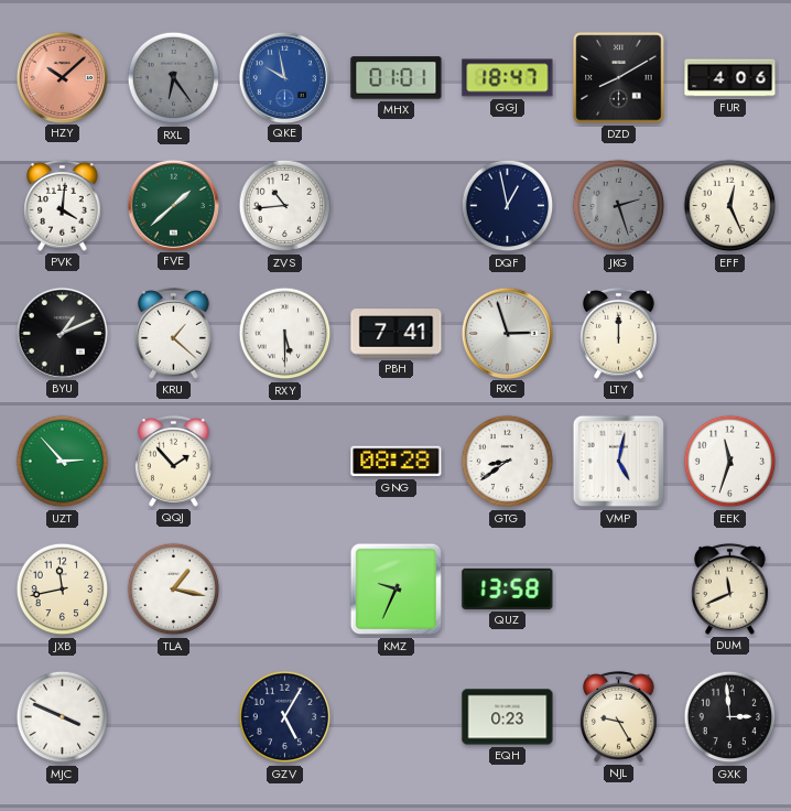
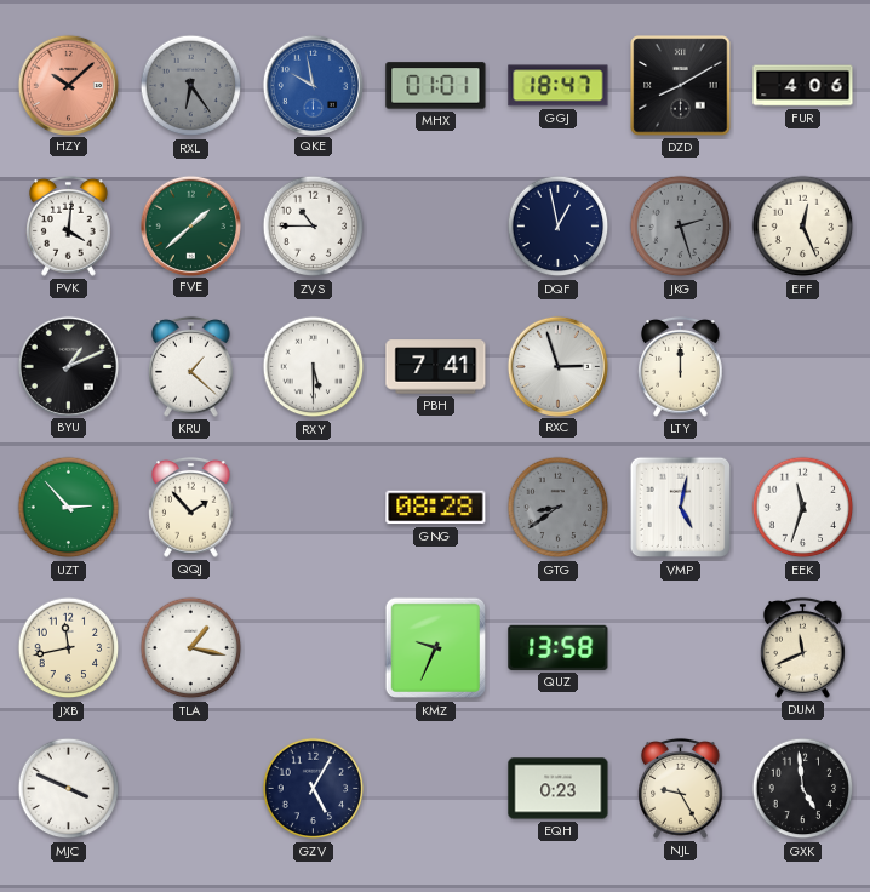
ZVS: 10:44 -> 10:45
GTG dial: white -> grey
GXK: 2:59 -> 4:59
